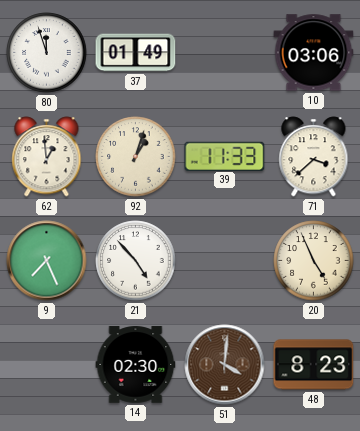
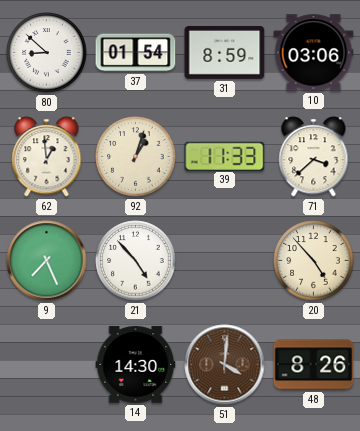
80: 11:57 -> 8:52
37: 01:49 -> 01:54
31: none -> 8:59
20: 4:56 -> 4:53
14: 02:30 -> 14:30
48: 8:23 -> 8:26
